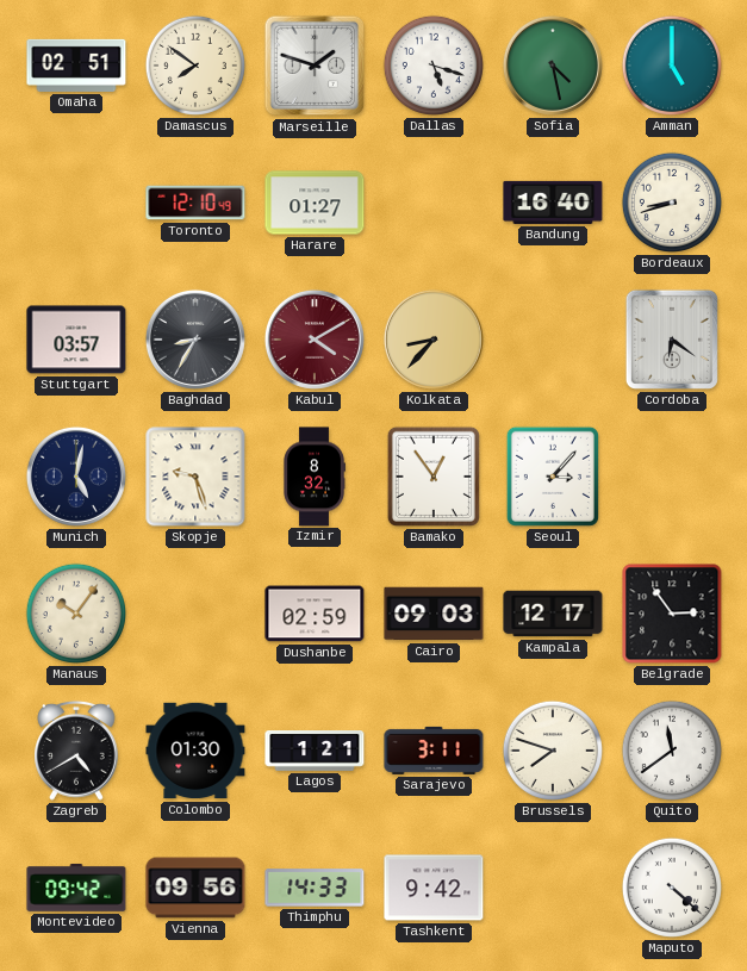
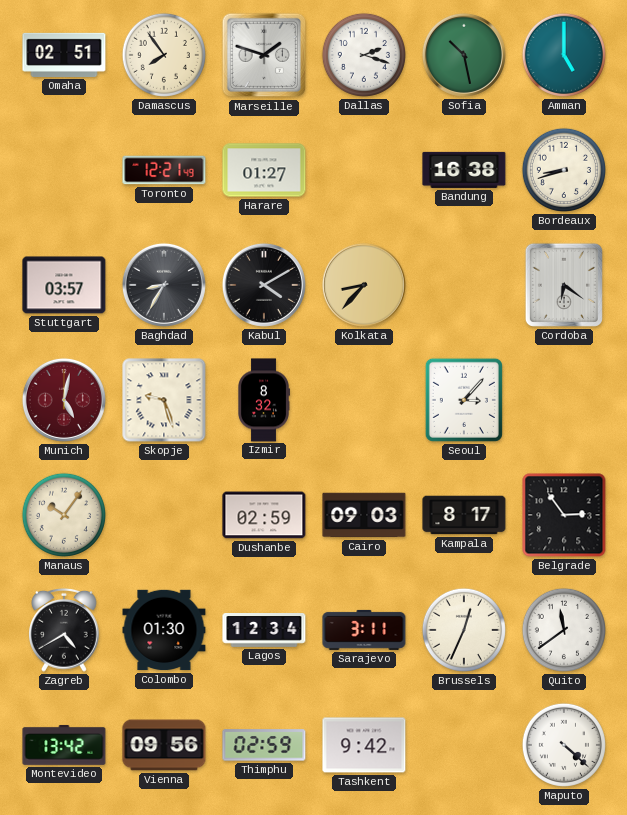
Damascus: 7:51 -> 7:54
Dallas: 5:18 -> 2:18
Sofia: 4:28 -> 10:28
Toronto: 12:10 -> 12:21
Bandung: 16:40 -> 16:38
Kabul dial: burgundy -> black
Munich dial: navy -> burgundy
Bamako: 12:54 -> none
Kampala: 12:17 -> 8:17
Lagos: 1:21 -> 12:34
Brussels: 7:48 -> 12:34
Montevideo: 09:42 -> 13:42
Thimphu: 14:33 -> 02:59
